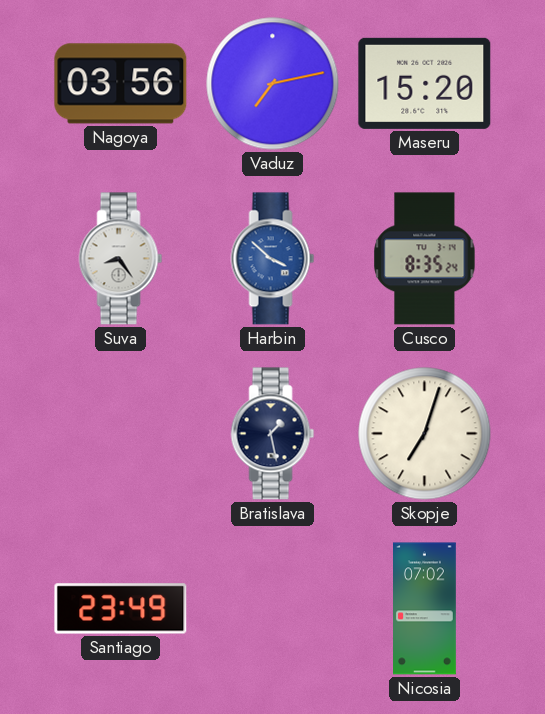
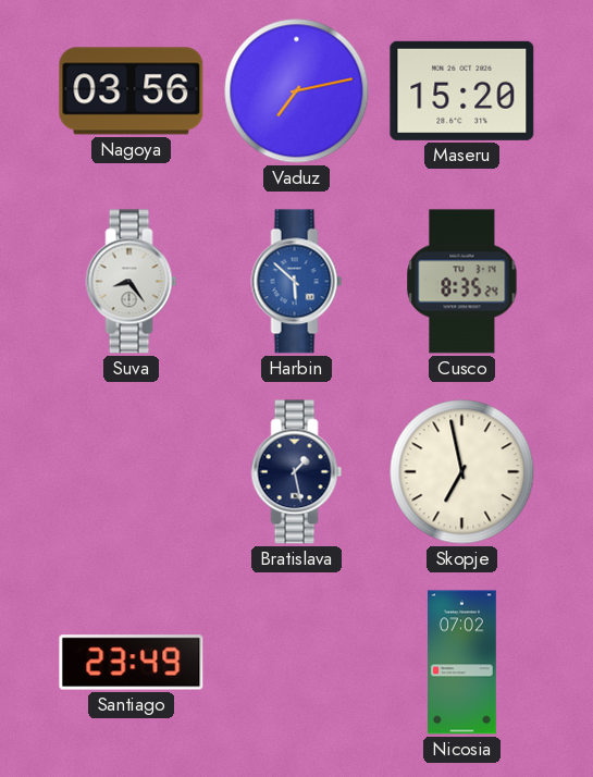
Harbin: 3:52 -> 5:52
Skopje: 7:03 -> 6:58
